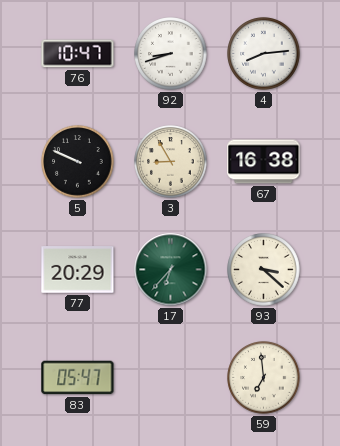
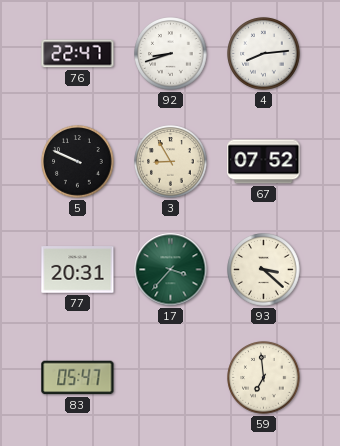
76: 10:47 -> 22:47
67: 16:38 -> 07:52
77: 20:29 -> 20:31
17: 6:37 -> 3:37
